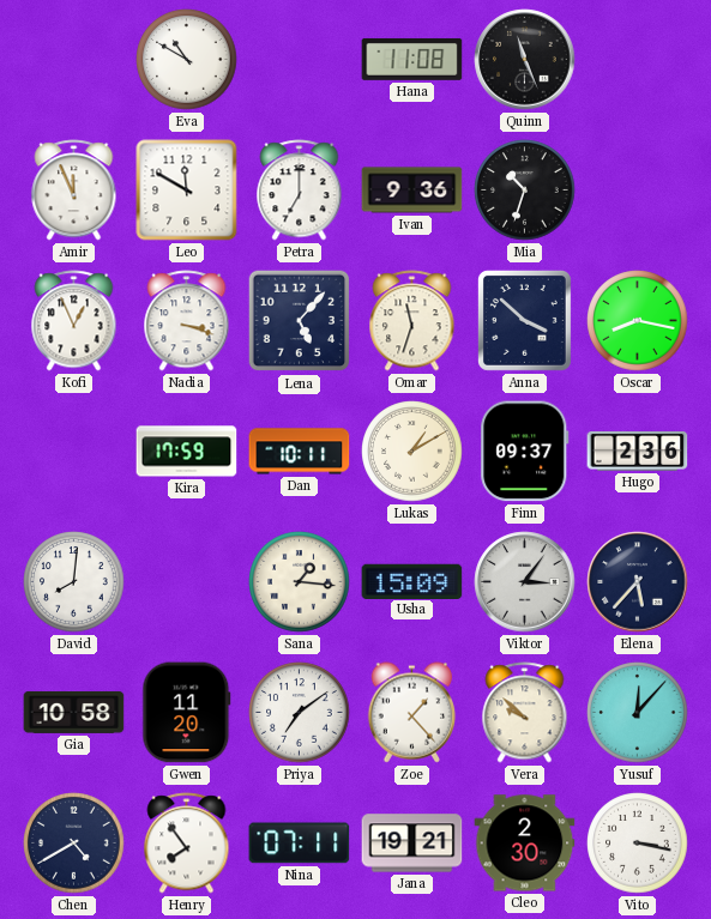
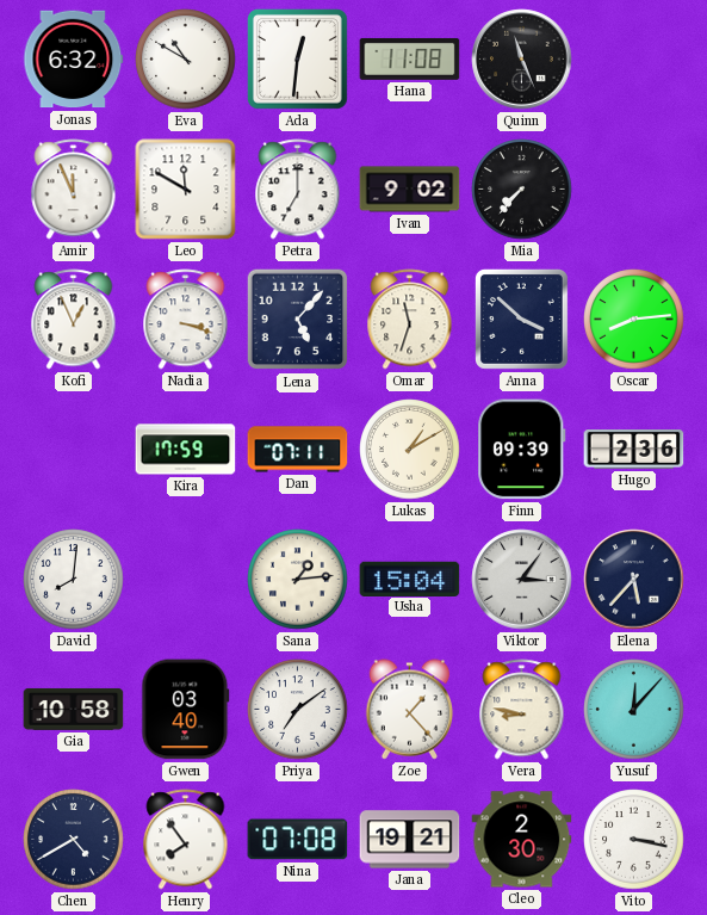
Jonas: none -> 6:32
Ada: none -> 12:31
Ivan: 9:36 -> 9:02
Mia: 10:33 -> 7:37
Oscar: 8:17 -> 8:14
Dan: 10:11 -> 07:11
Finn: 09:37 -> 09:39
Sana: 1:16 -> 1:14
Usha: 15:09 -> 15:04
Gwen: 11:20 -> 03:40
Vera: 9:52 -> 8:47
Nina: 07:11 -> 07:08
